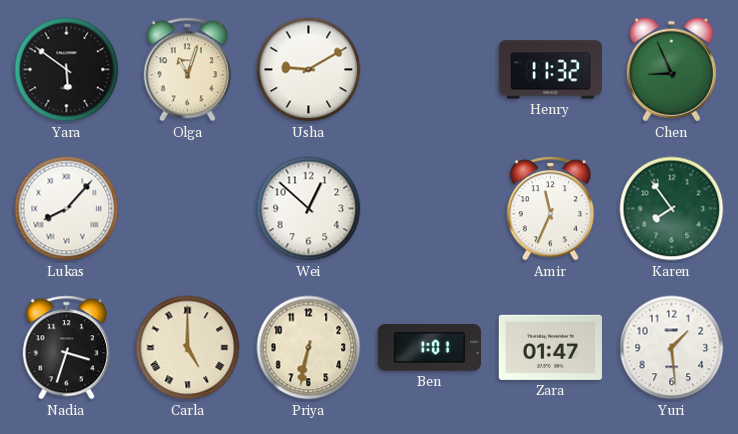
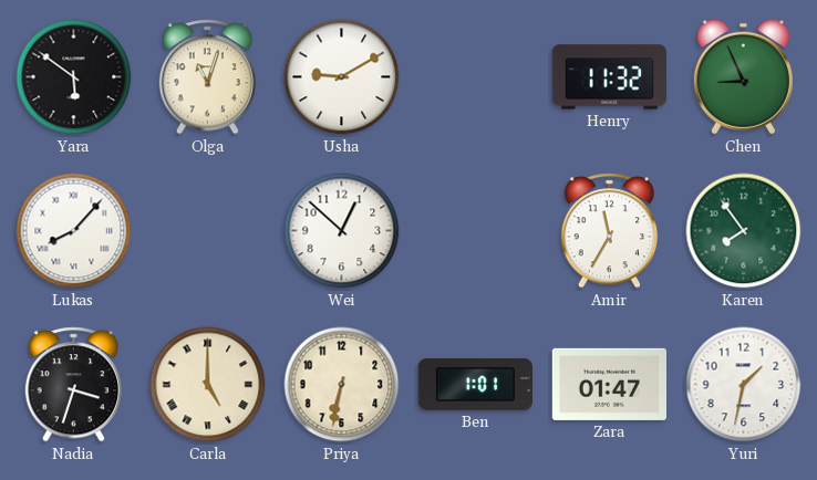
Amir: 11:34 -> 11:35
Yuri: 1:29 -> 1:32
